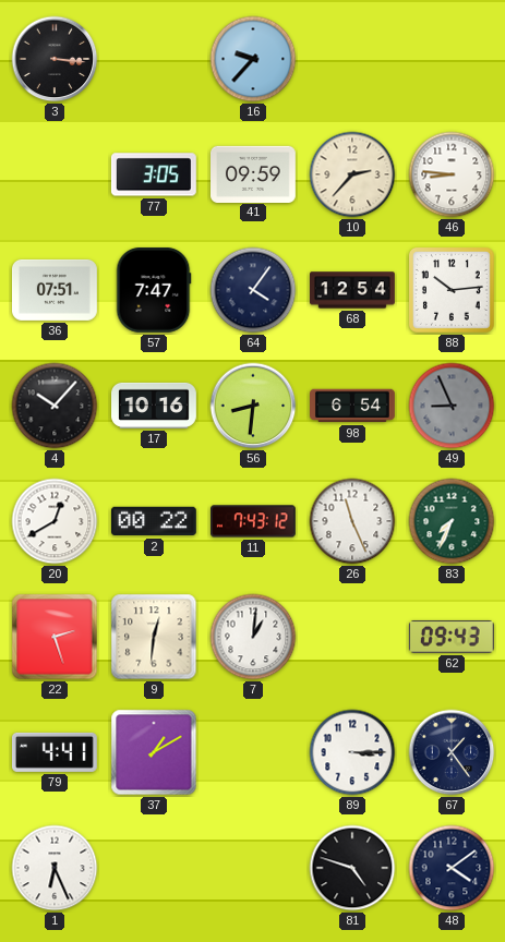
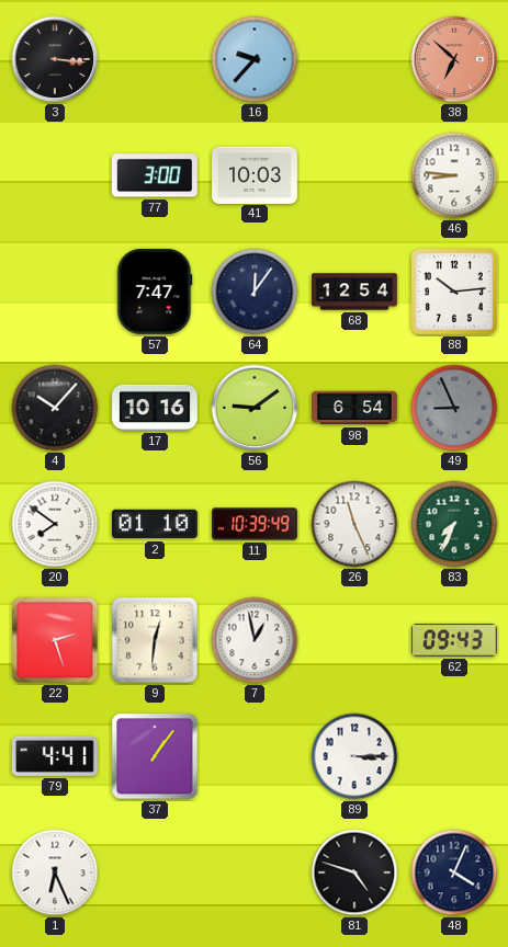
38: none -> 6:52
77: 3:05 -> 3:00
41: 09:59 -> 10:03
10: 2:37 -> none
36: 07:51 -> none
64: 4:06 -> 12:06
56: 8:31 -> 9:09
20: 12:40 -> 7:51
2: 00:22 -> 01:10
11: 7:43 -> 10:39
7: 1:01 -> 12:58
37: 1:10 -> 1:06
67: 1:24 -> none
48: 4:09 -> 4:04
